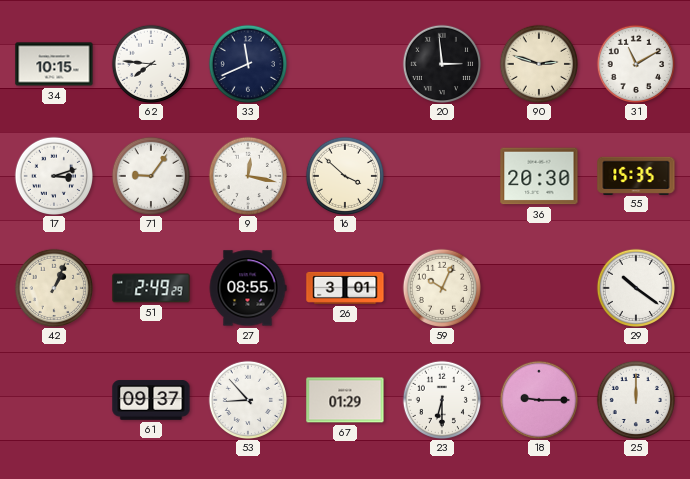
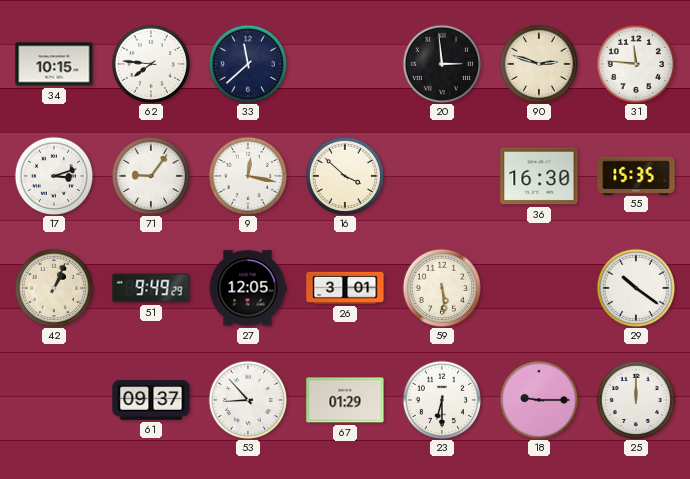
33: 11:41 -> 11:38
31: 11:10 -> 11:46
36: 20:30 -> 16:30
51: 2:49 -> 9:49
27: 08:55 -> 12:05
59: 10:04 -> 5:29
